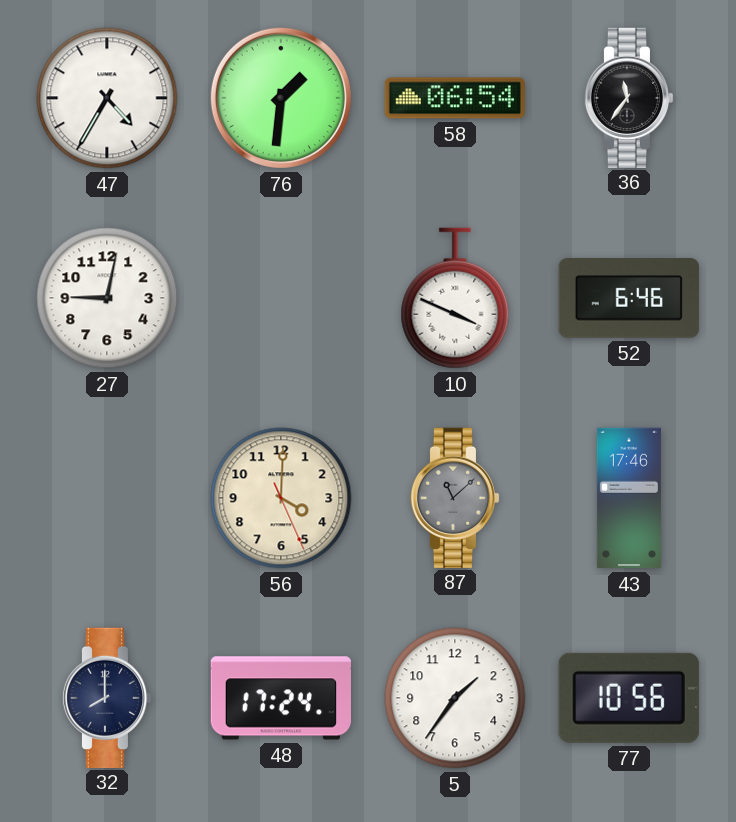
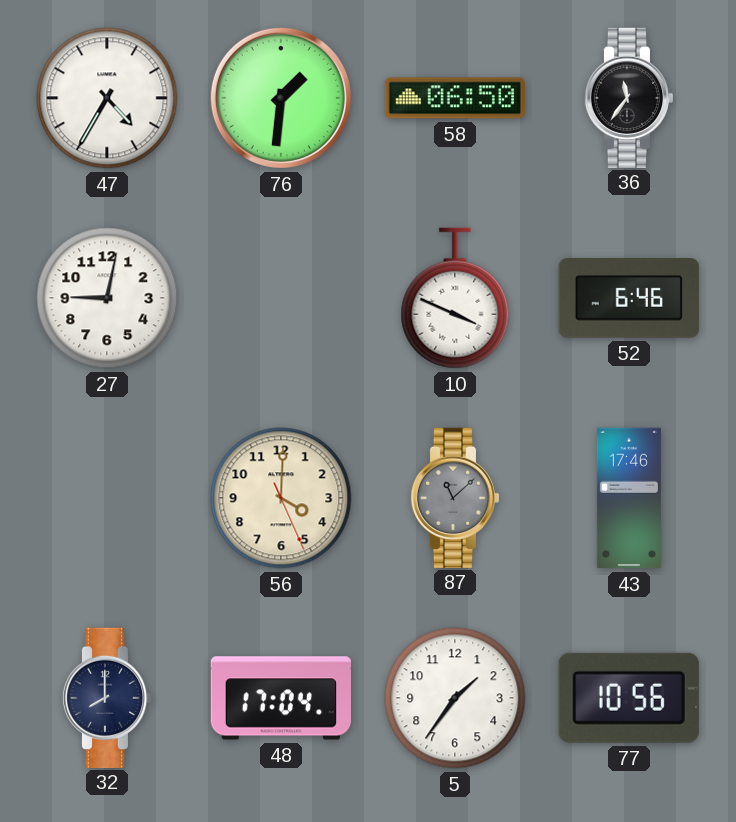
58: 06:54 -> 06:50
48: 17:24 -> 17:04
